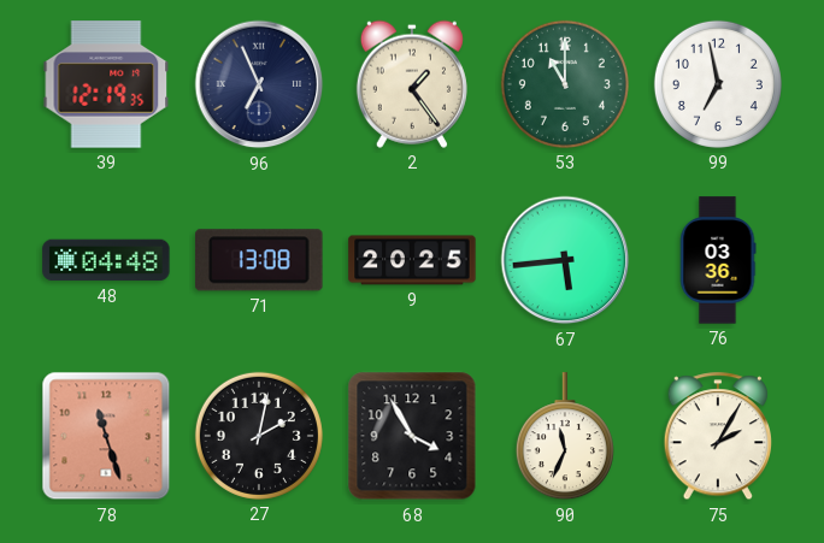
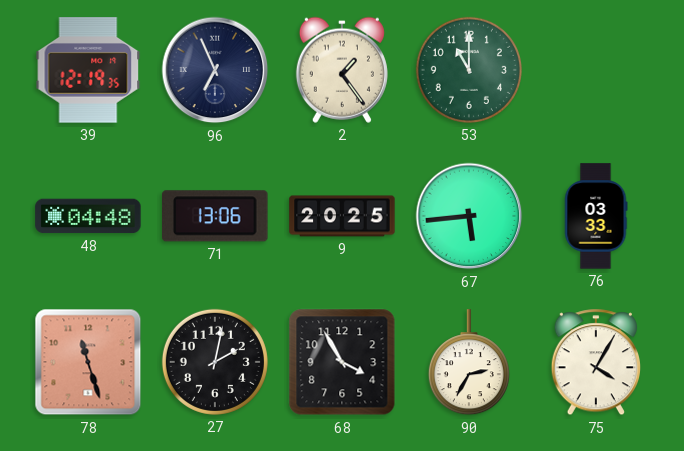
99: 6:58 -> none
71: 13:08 -> 13:06
76: 03:36 -> 03:33
90: 11:34 -> 2:35
75: 2:05 -> 4:05
